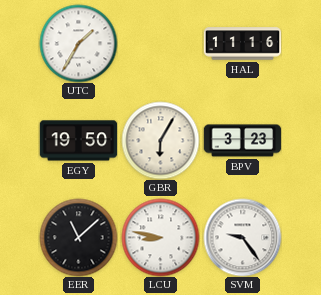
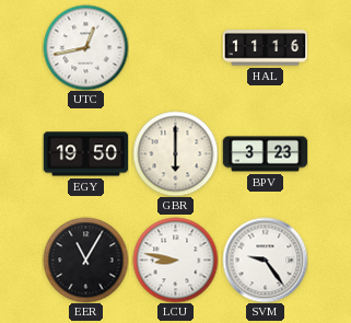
UTC: 1:35 -> 12:43
GBR: 6:05 -> 6:00
EER: 11:08 -> 11:05
